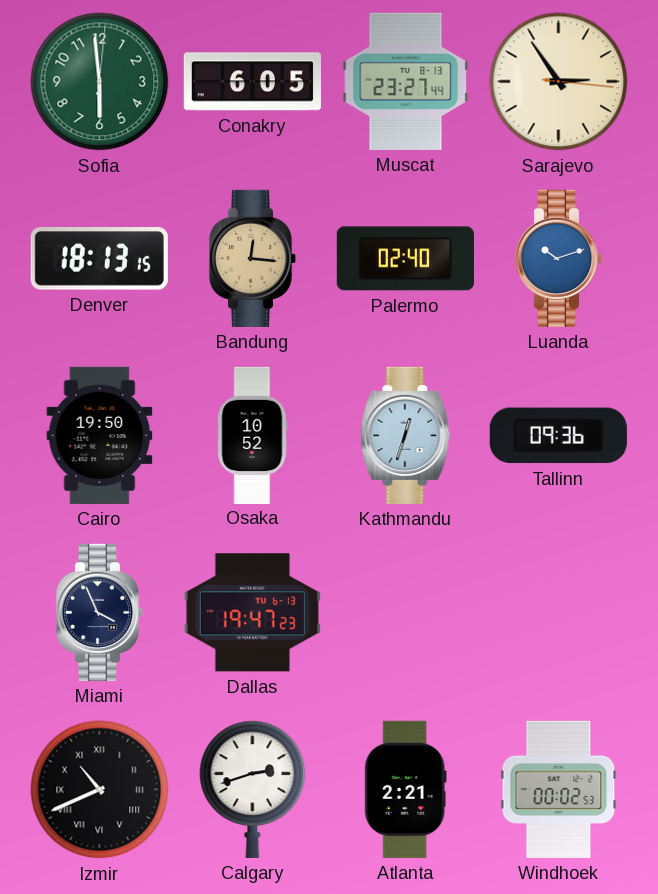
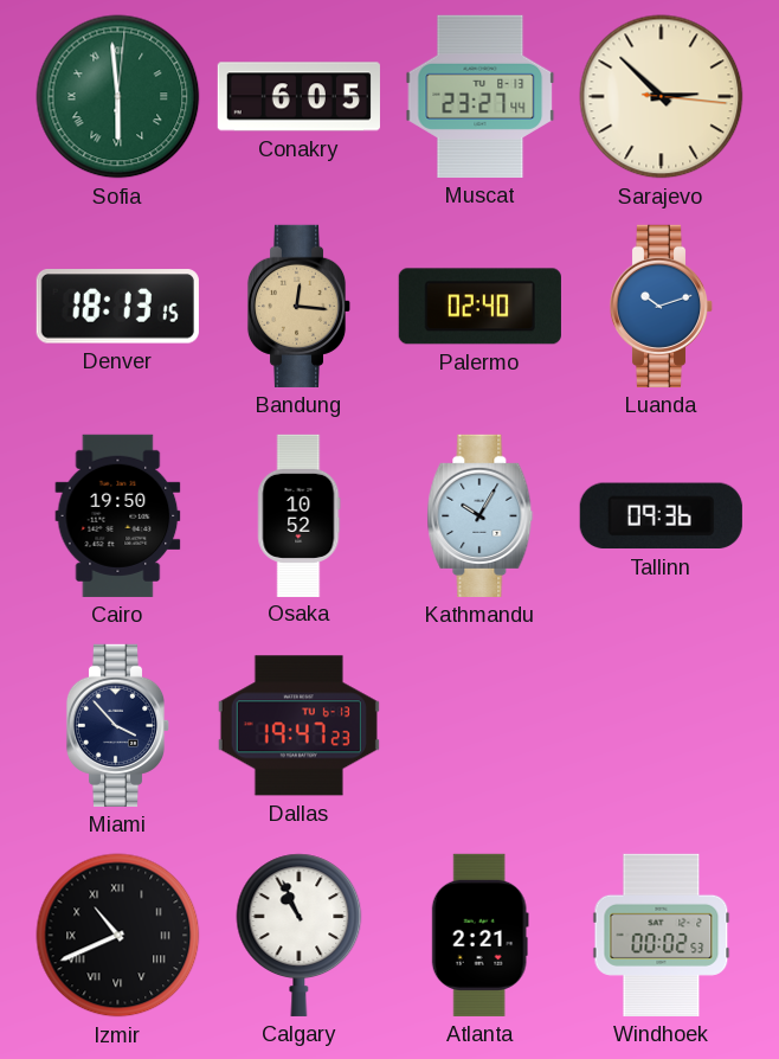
Sofia numerals: Arabic -> Roman
Sarajevo: 2:54 -> 2:52
Kathmandu: 12:33 -> 10:05
Miami: 3:56 -> 3:53
Calgary: 2:42 -> 10:56
